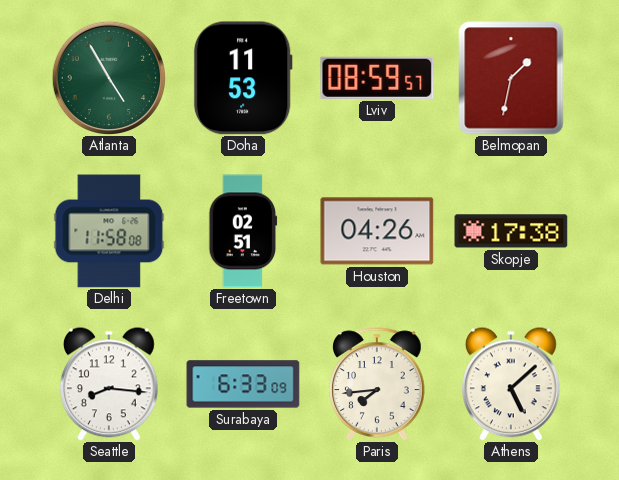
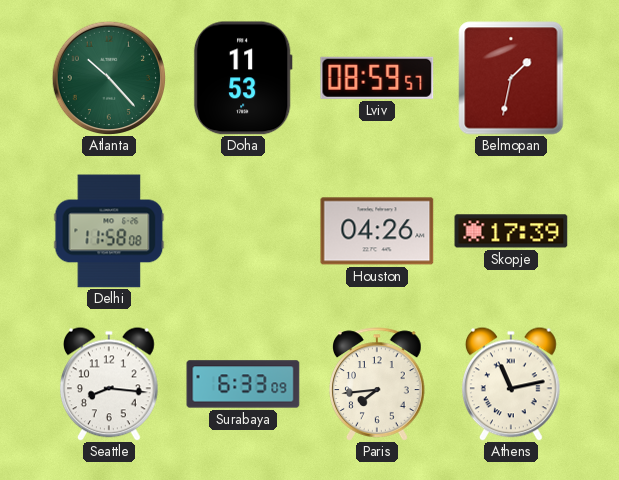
Atlanta: 4:55 -> 10:23
Freetown: 02:51 -> none
Skopje: 17:38 -> 17:39
Athens: 5:08 -> 11:13
